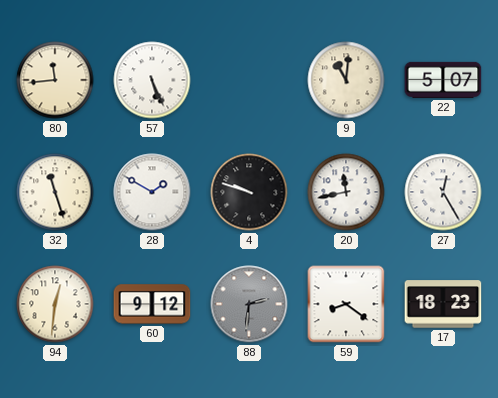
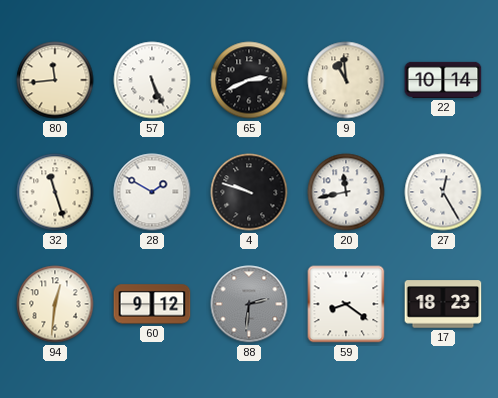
65: none -> 2:41
9: 11:01 -> 10:59
22: 5:07 -> 10:14
